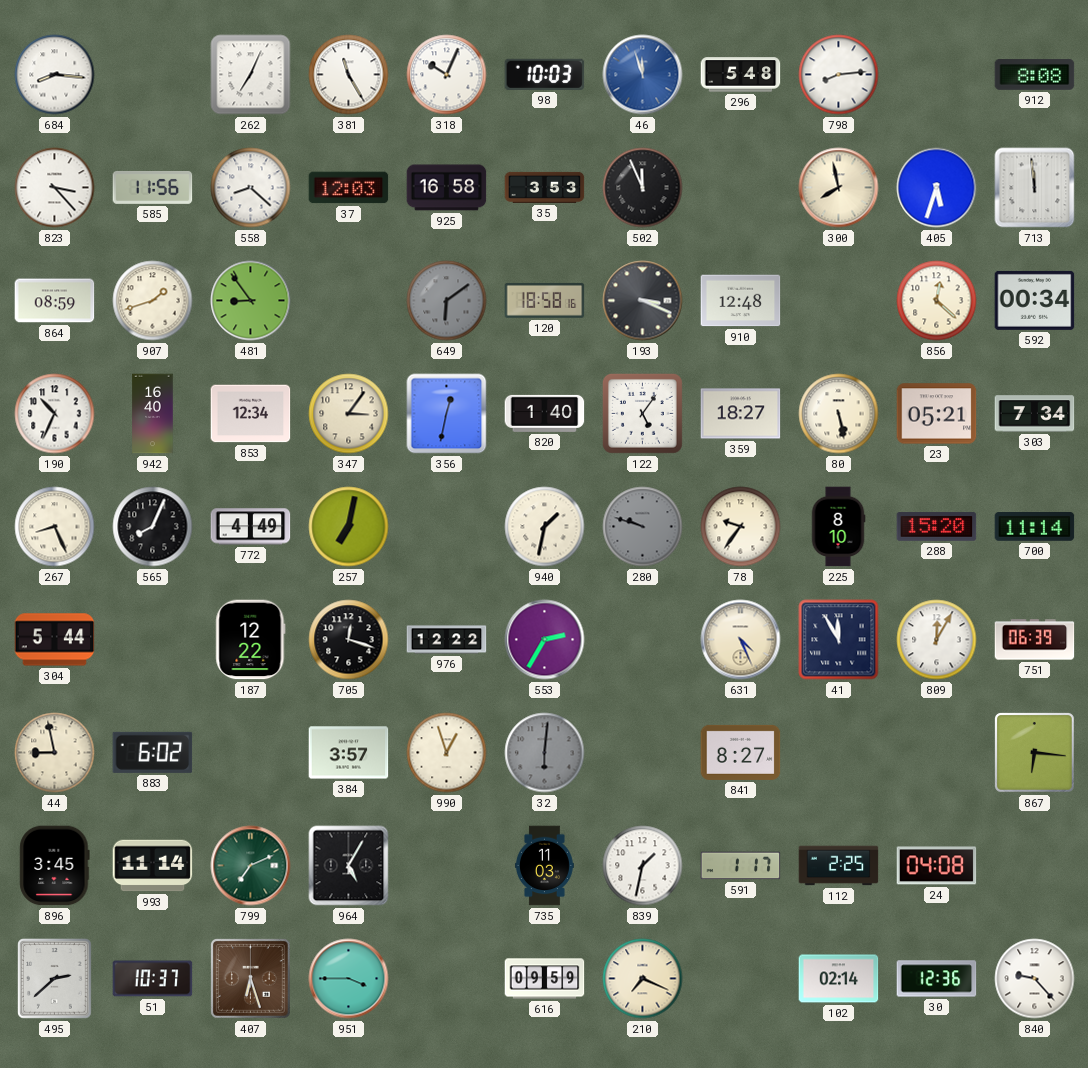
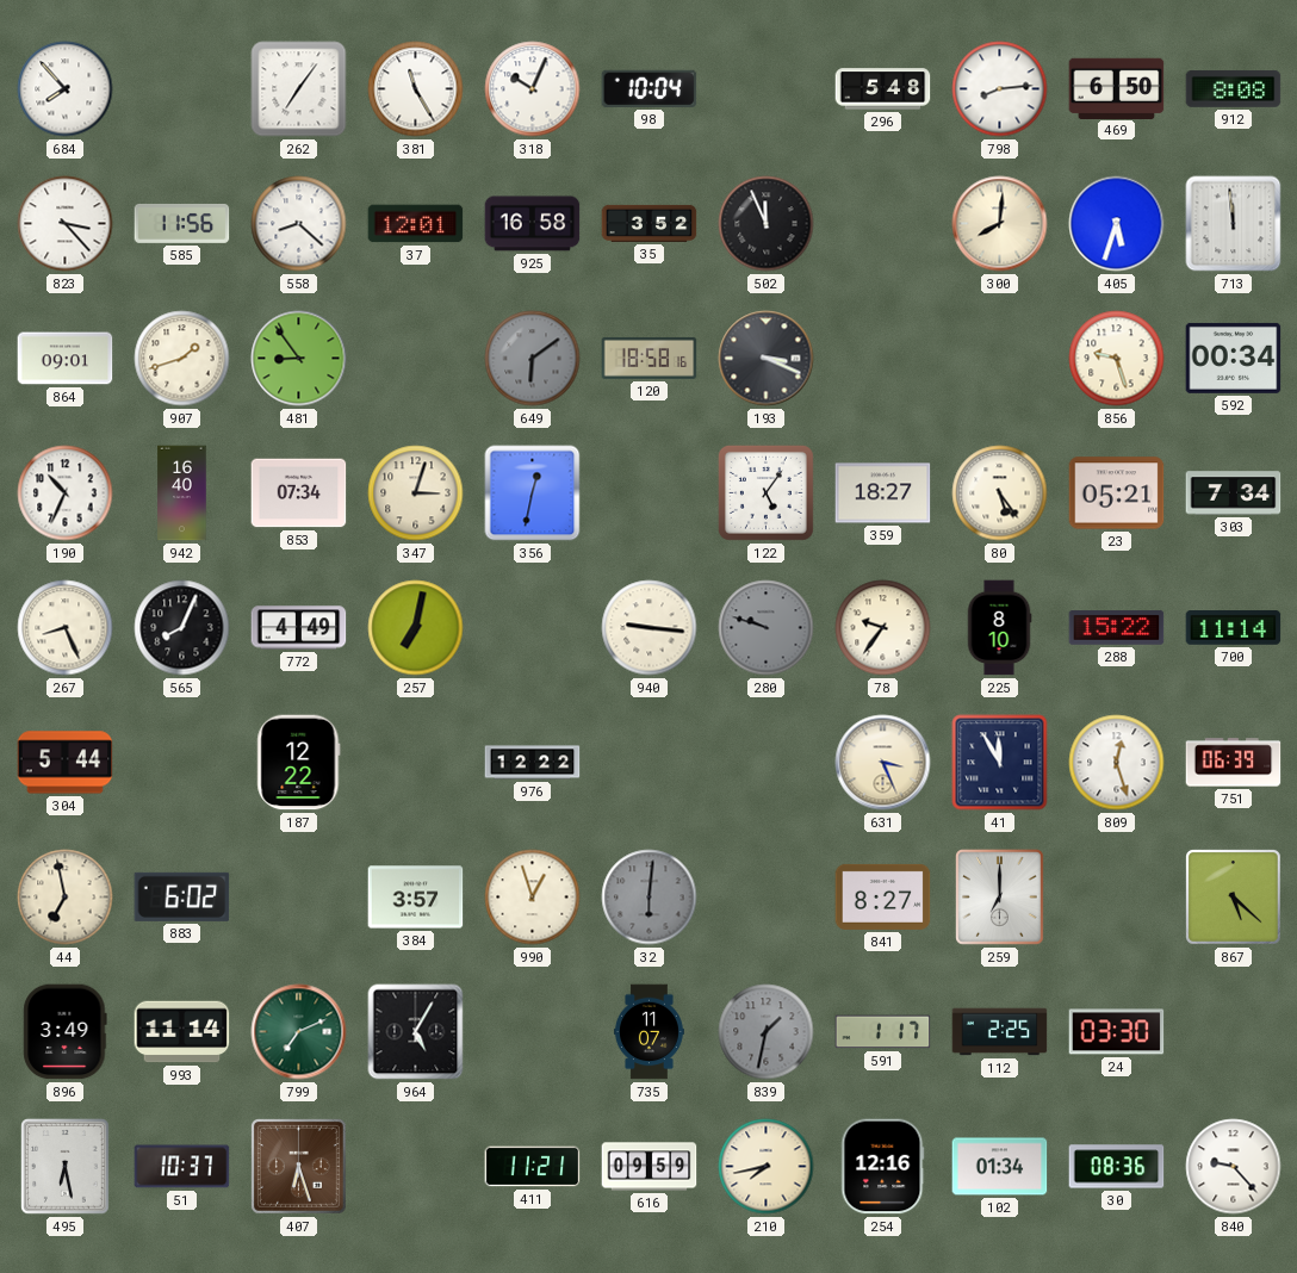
684: 8:16 -> 7:53
262: 7:04 -> 7:06
98: 10:03 -> 10:04
46: 11:57 -> none
469: none -> 6:50
37: 12:03 -> 12:01
35: 3:53 -> 3:52
300: 7:58 -> 8:01
864: 08:59 -> 09:01
910: 12:48 -> none
856: 12:22 -> 9:27
853: 12:34 -> 07:34
347: 3:06 -> 3:03
820: 1:40 -> none
80: 5:28 -> 5:24
940: 1:32 -> 9:16
288: 15:20 -> 15:22
705: 12:18 -> none
553: 2:35 -> none
631: 4:26 -> 3:26
809: 12:05 -> 12:27
44: 8:58 -> 6:58
259: none -> 7:00
867: 6:16 -> 5:22
896: 3:45 -> 3:49
735: 11:03 -> 11:07
839 dial: white -> grey
24: 04:08 -> 03:30
495: 2:38 -> 6:28
951: 3:45 -> none
411: none -> 11:21
210: 7:19 -> 7:43
254: none -> 12:16
102: 02:14 -> 01:34
30: 12:36 -> 08:36
